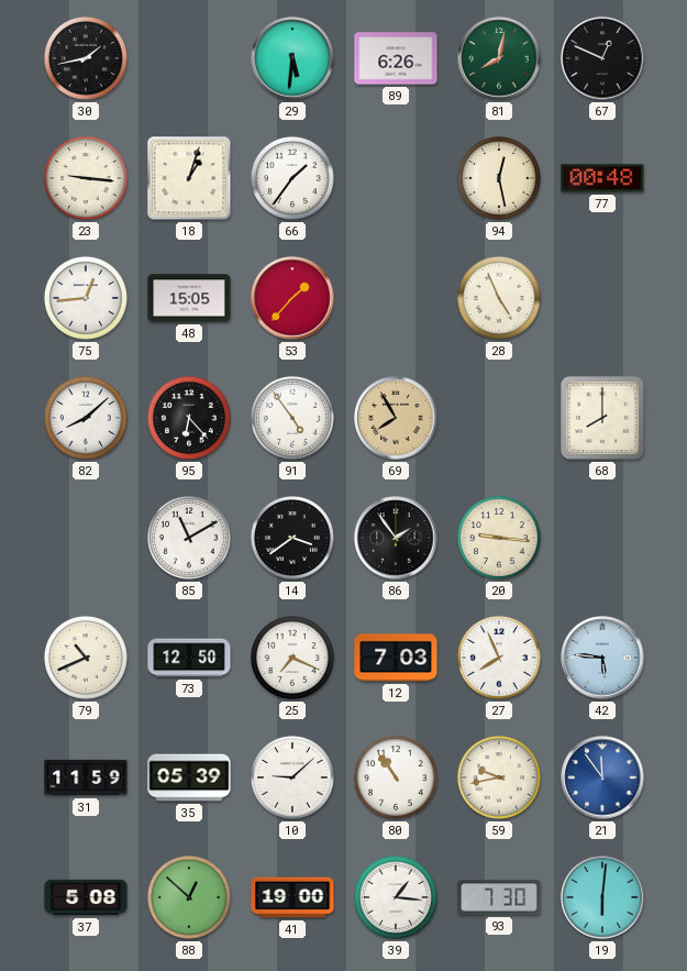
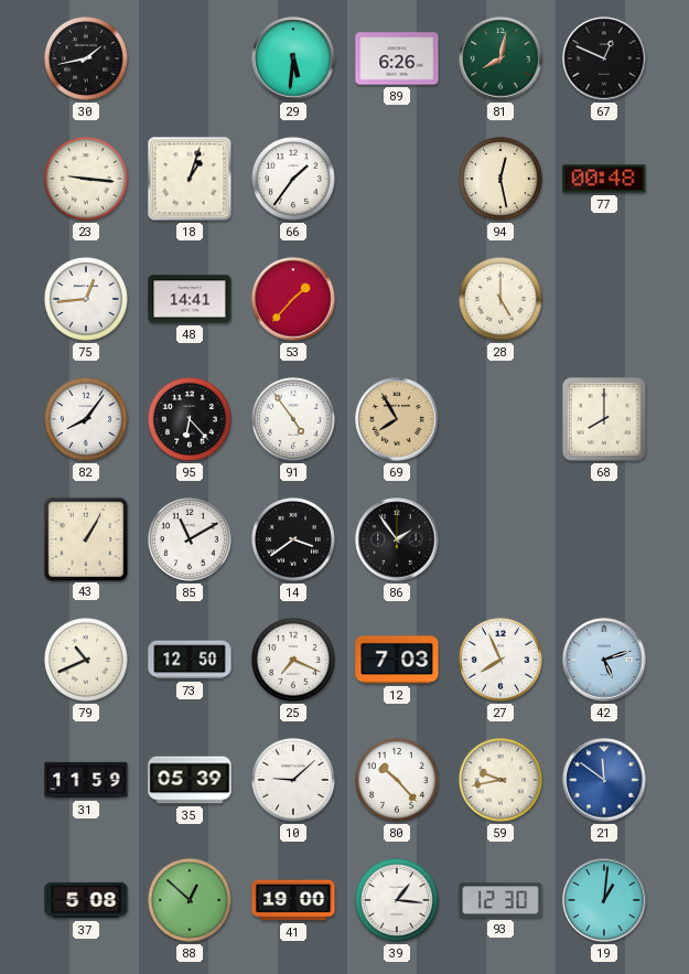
48: 15:05 -> 14:41
28: 4:56 -> 5:00
82: 8:08 -> 8:06
43: none -> 1:05
20: 9:16 -> none
42: 5:46 -> 5:12
80: 10:54 -> 10:23
21: 11:54 -> 11:51
93: 7:30 -> 12:30
19: 6:01 -> 1:01
